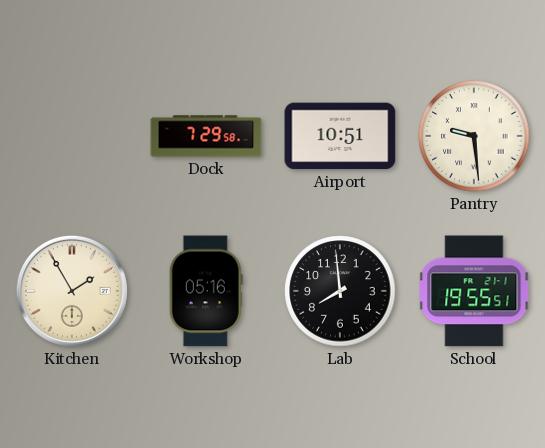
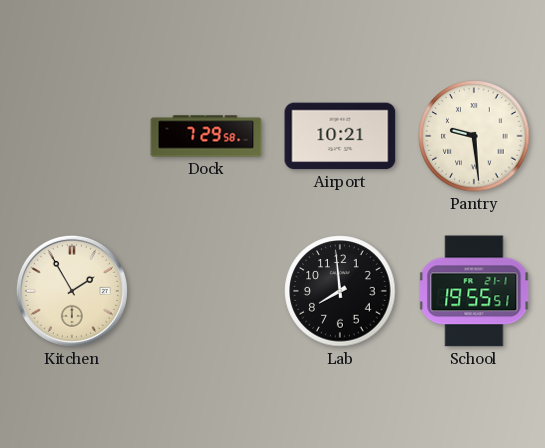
Airport: 10:51 -> 10:21
Workshop: 05:16 -> none
